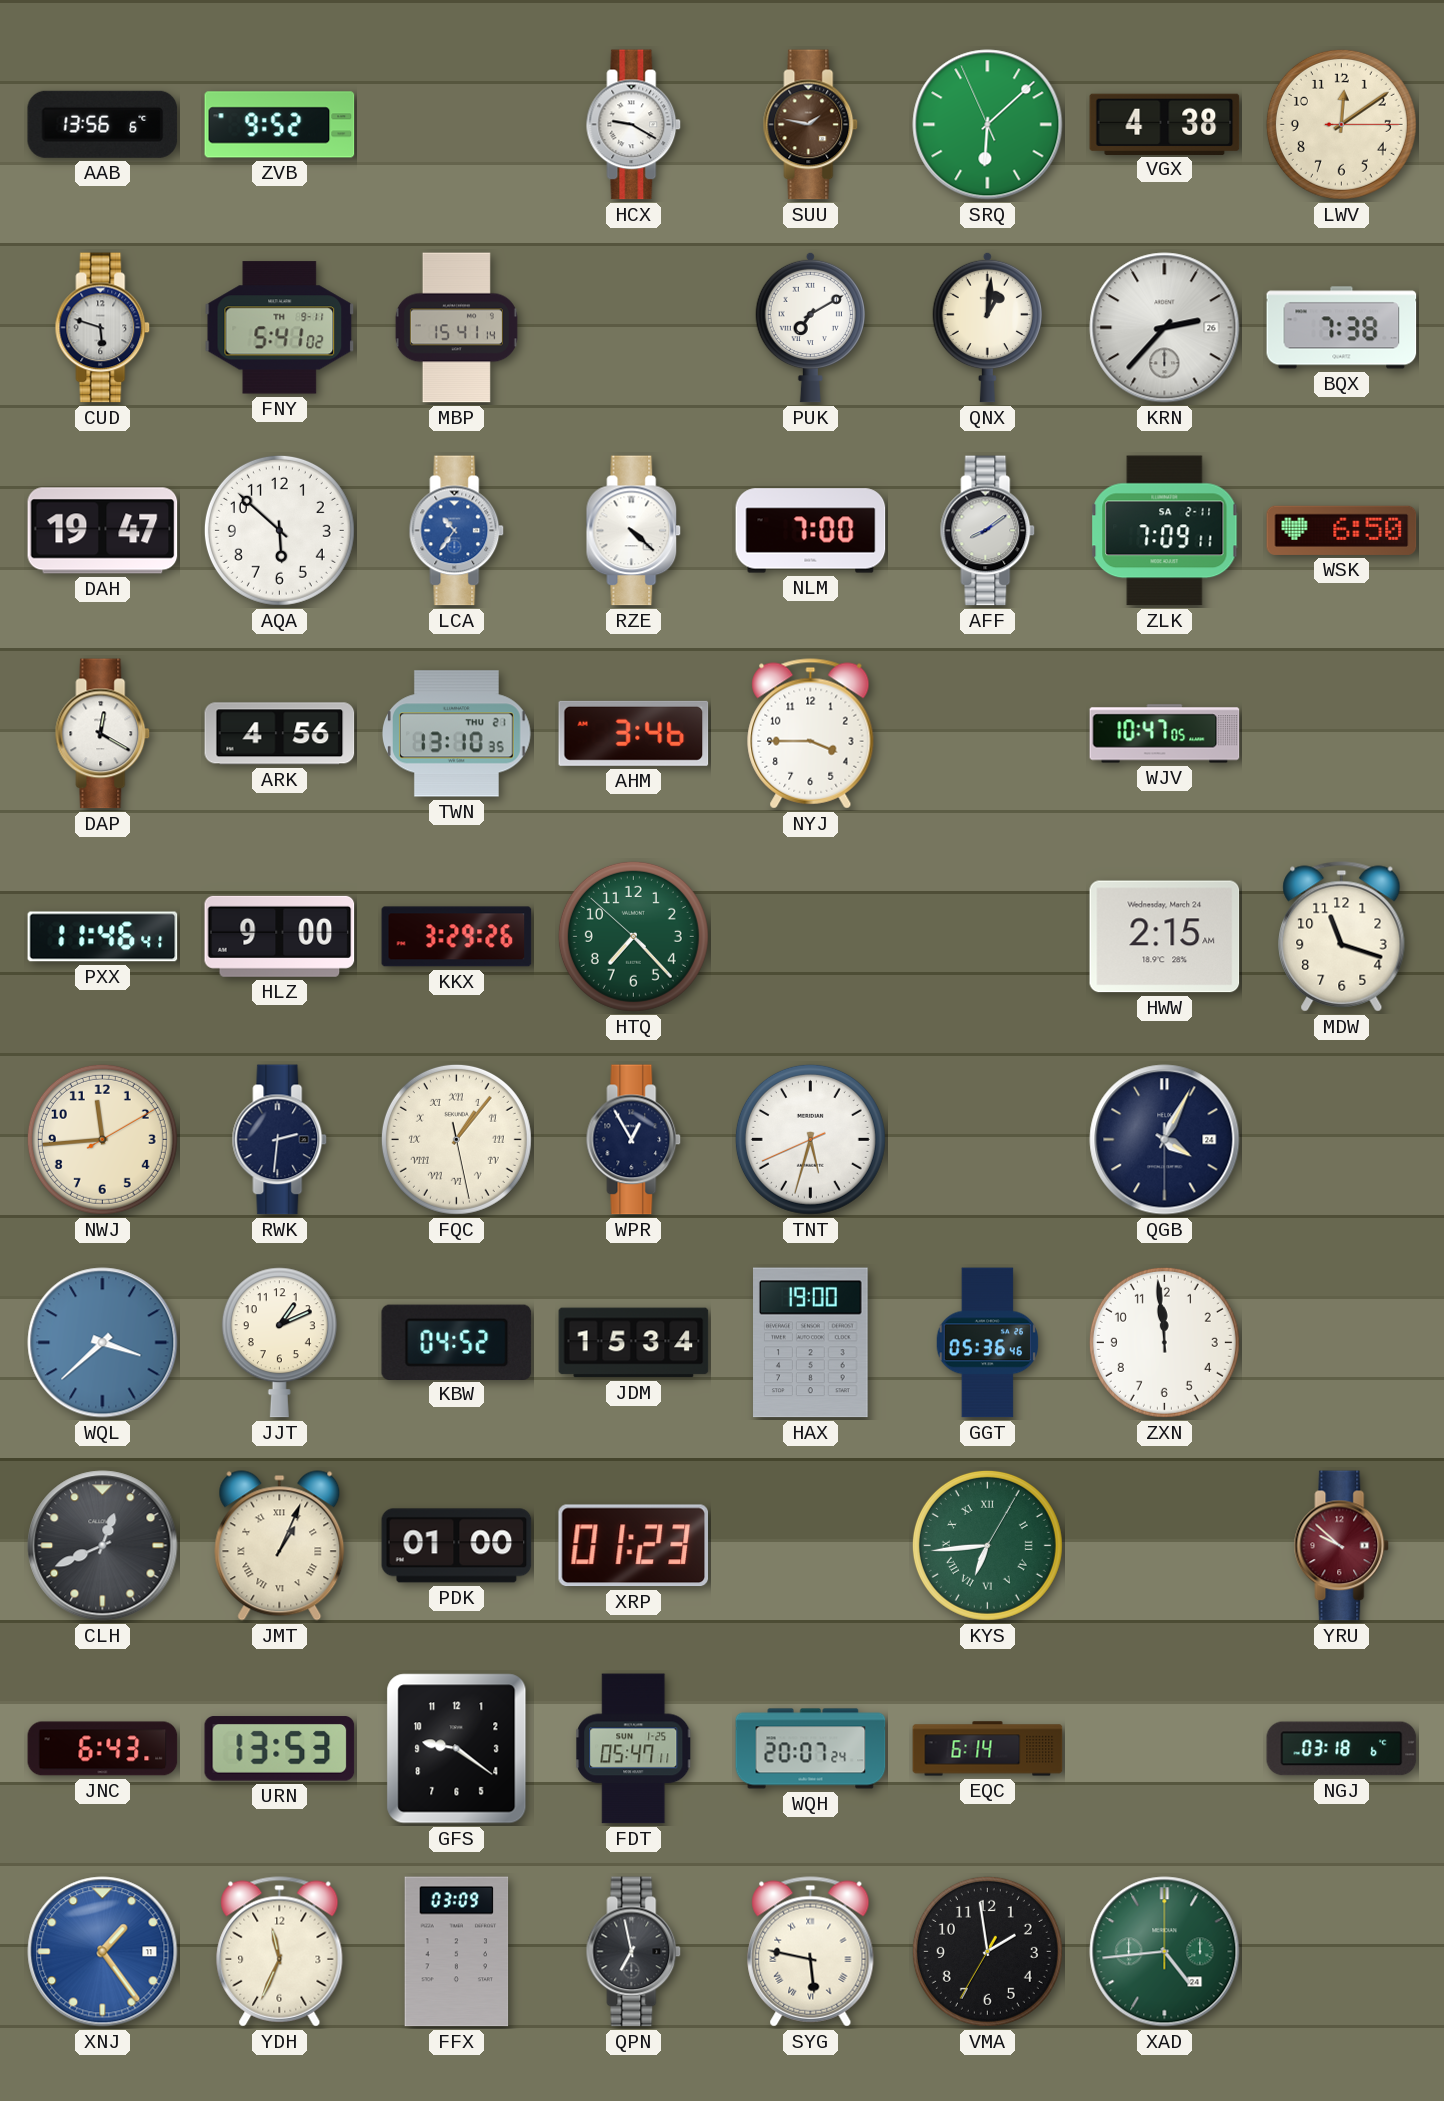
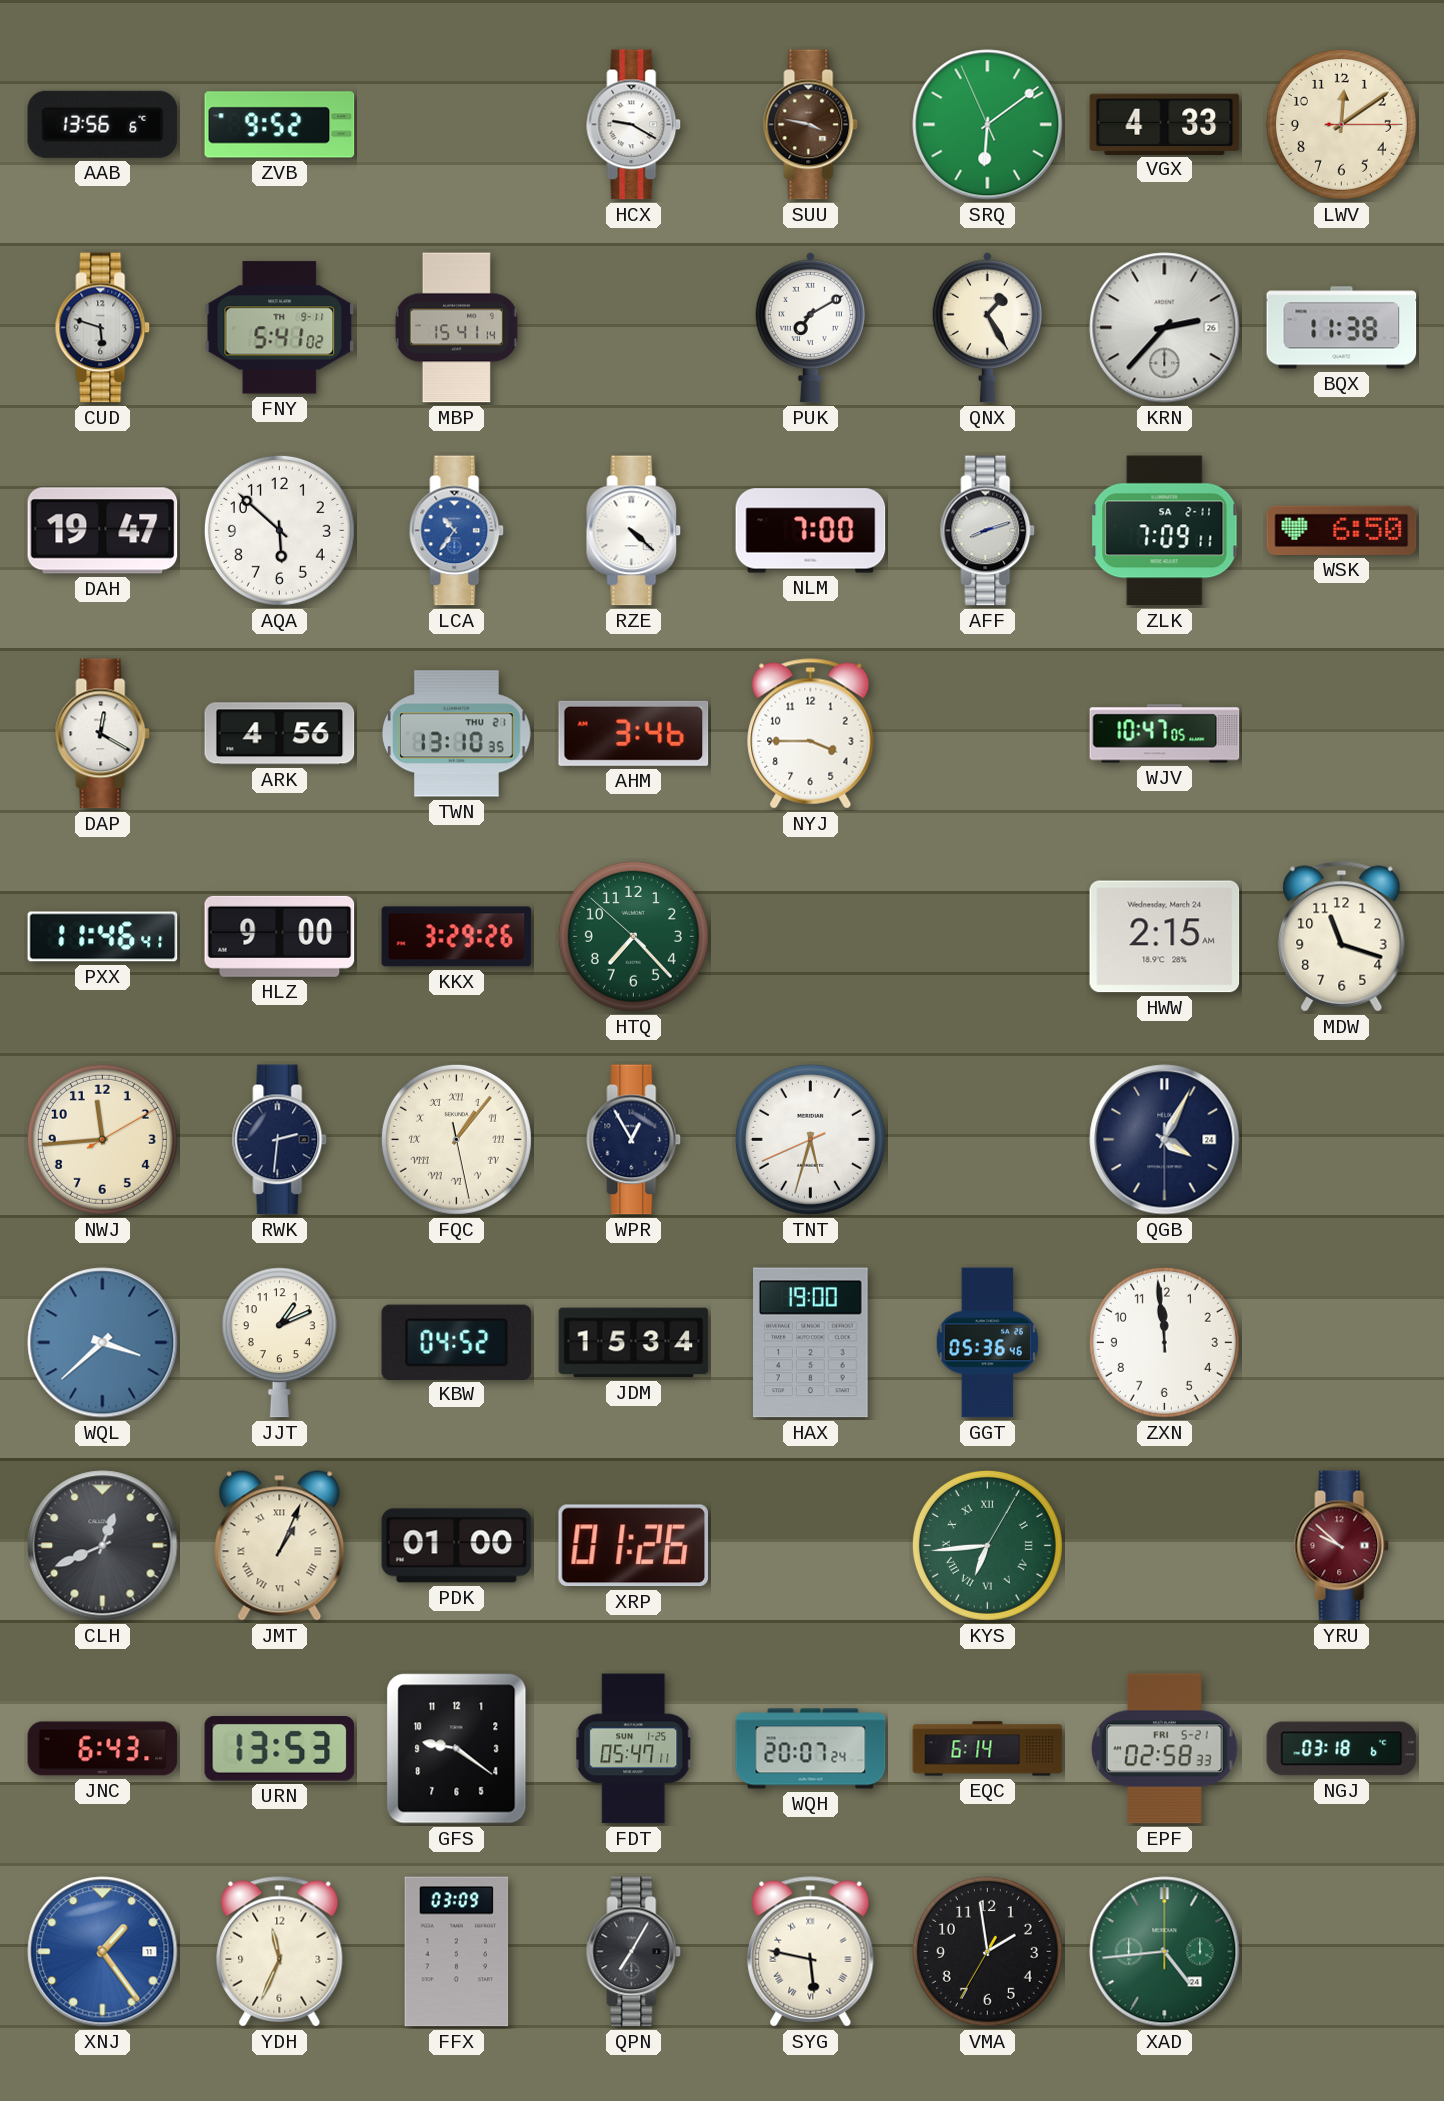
SUU: 1:47 -> 3:47
SRQ: 6:07 -> 6:08
VGX: 4:38 -> 4:33
QNX: 1:01 -> 1:25
BQX: 7:38 -> 11:38
AFF: 8:09 -> 8:12
XRP: 01:23 -> 01:26
EPF: none -> 02:58
QPN: 6:58 -> 7:05
